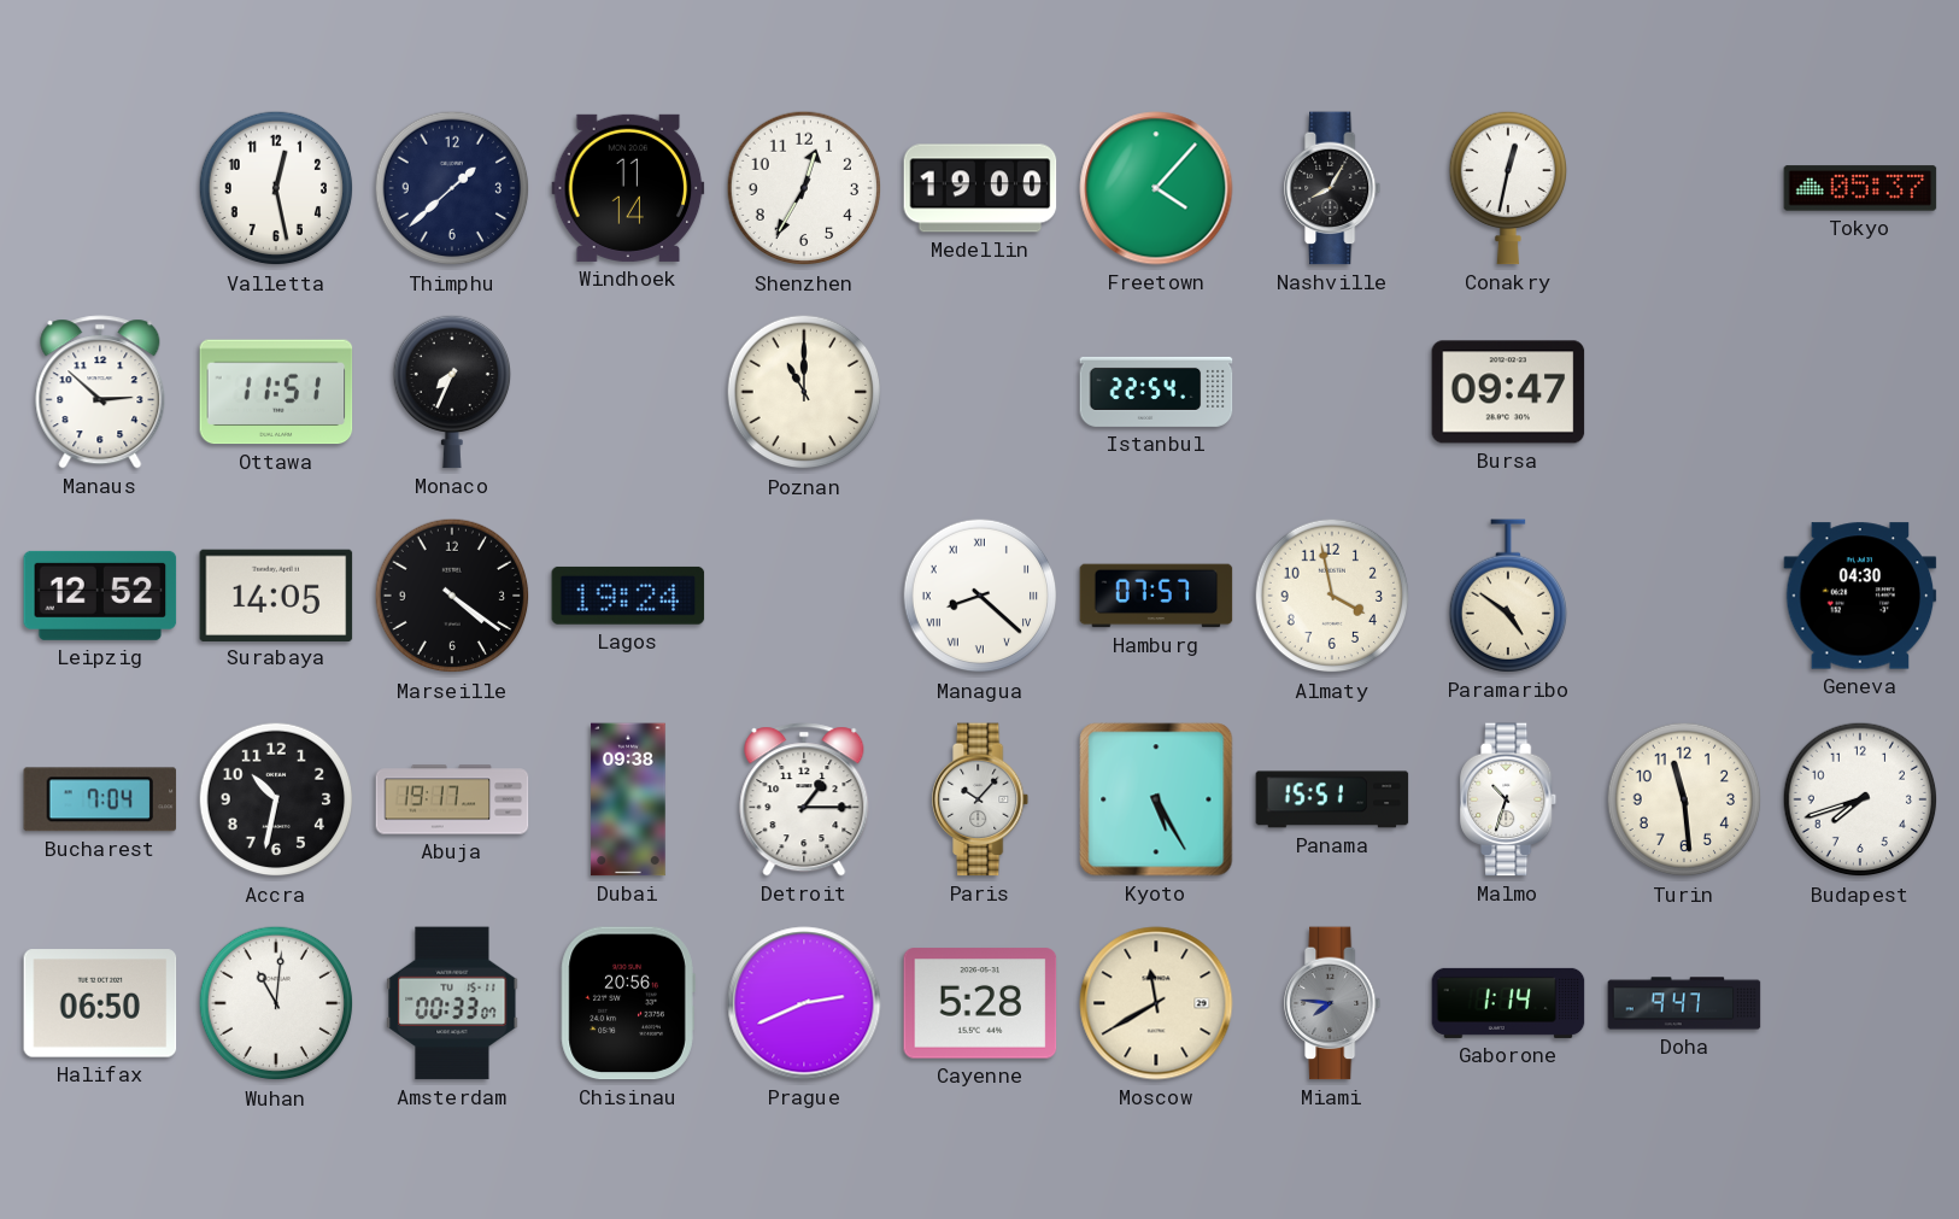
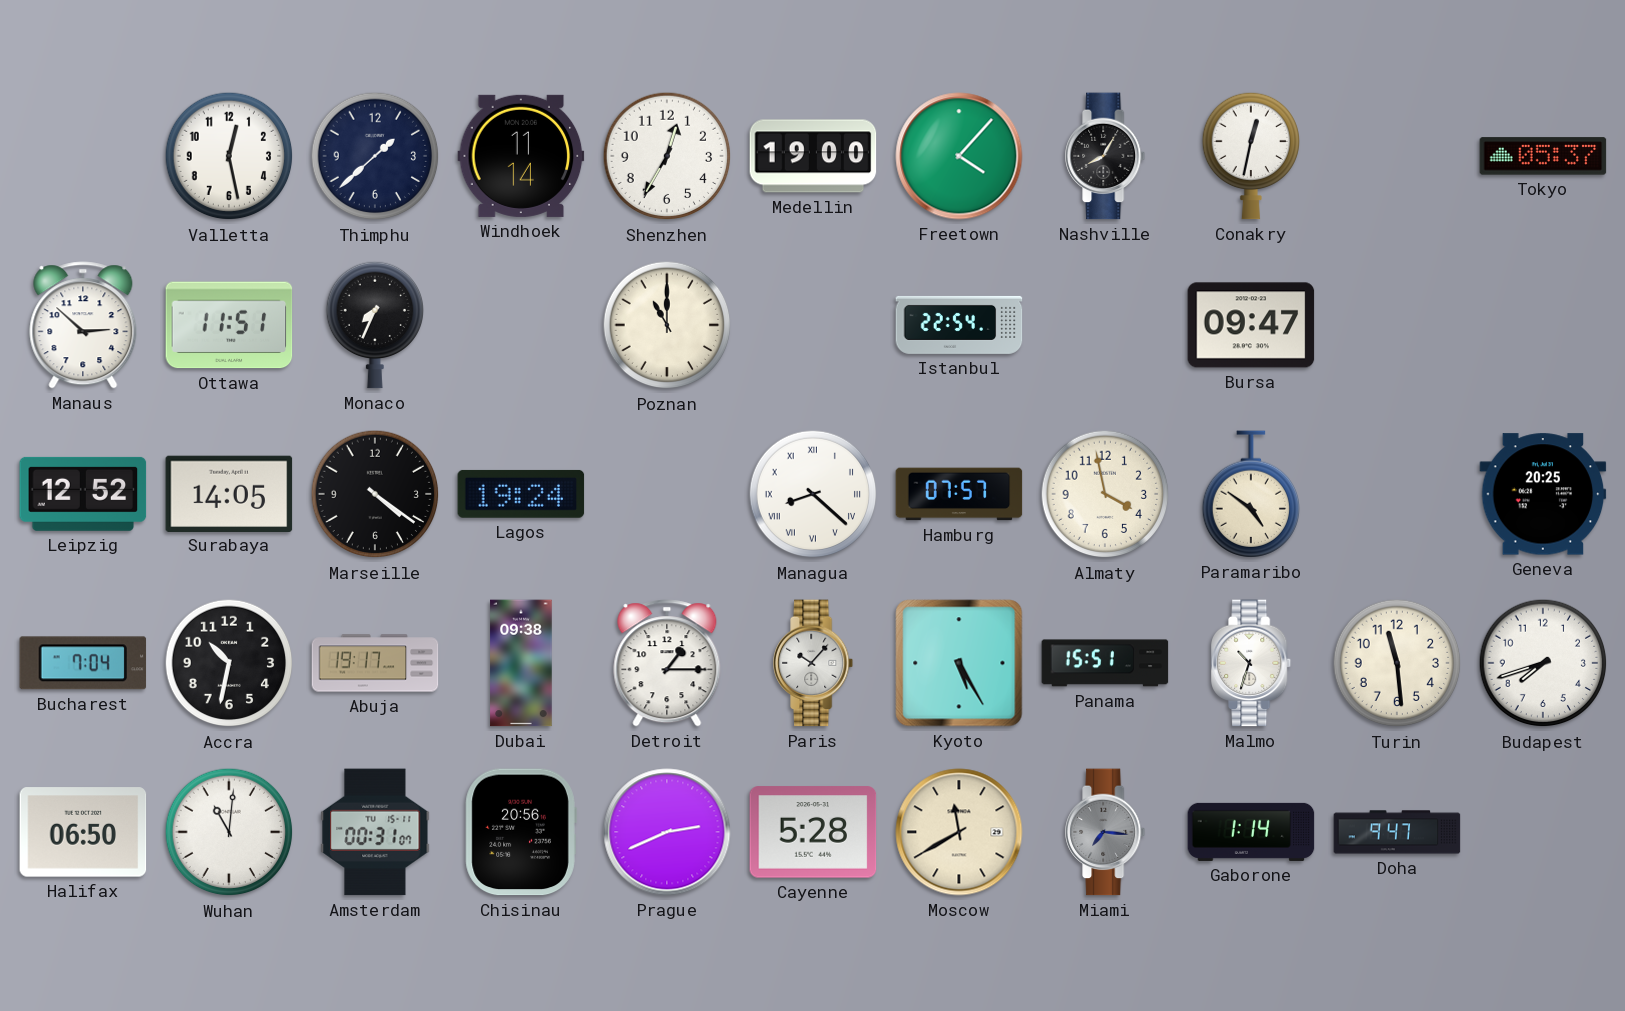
Geneva: 04:30 -> 20:25
Amsterdam: 00:33 -> 00:31
Miami: 7:46 -> 7:16
